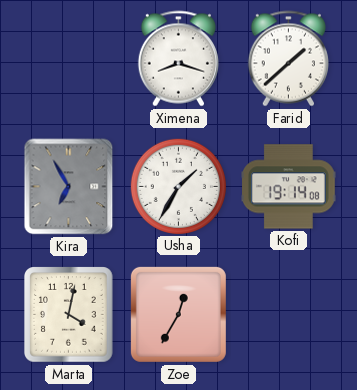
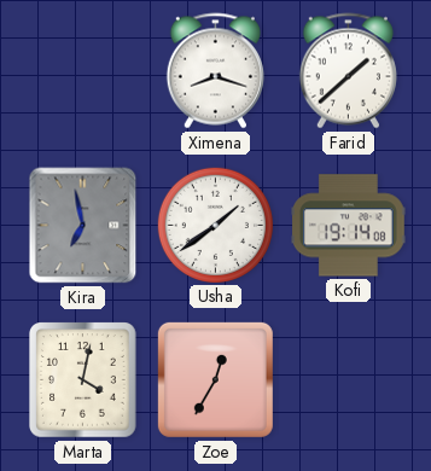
Kira: 6:55 -> 6:58
Usha: 1:35 -> 1:39
